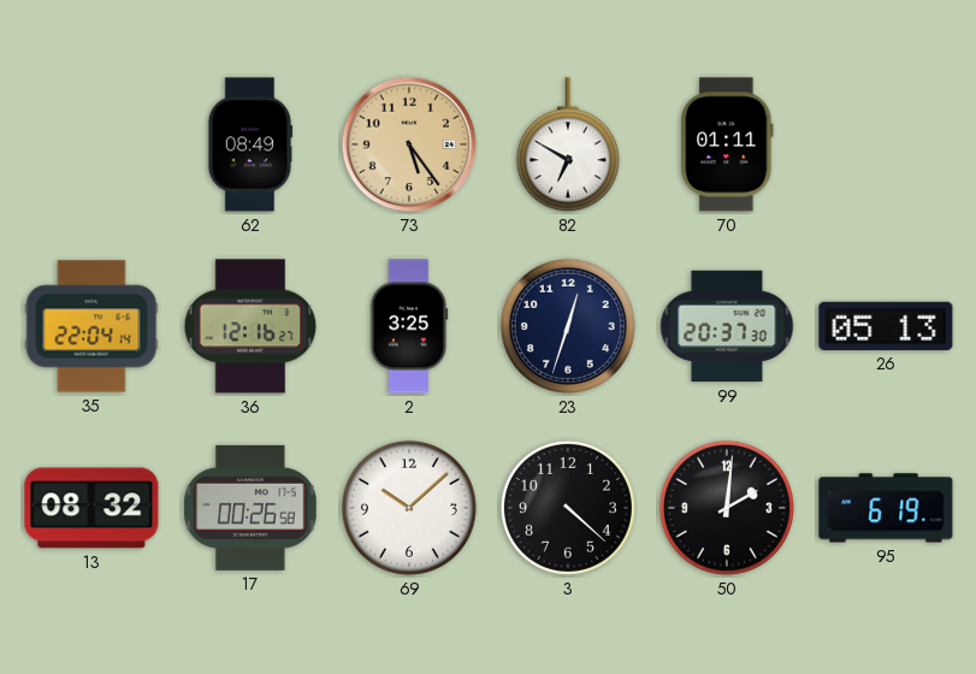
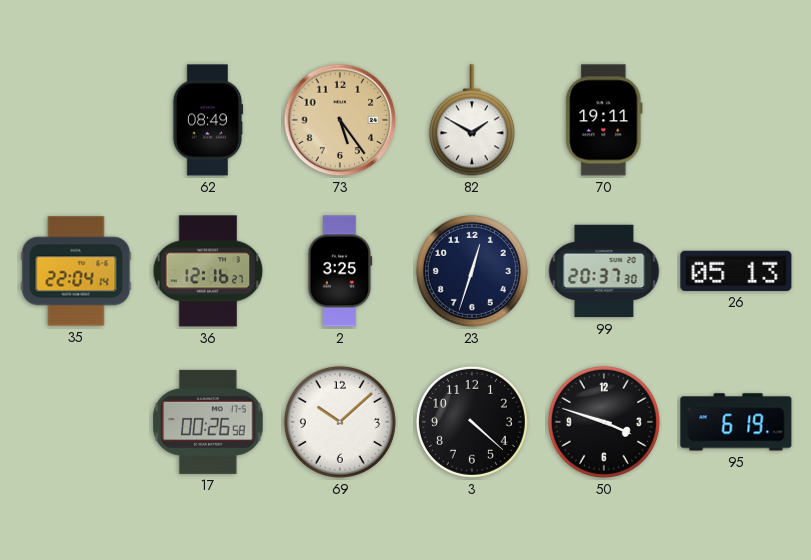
82: 6:50 -> 1:50
70: 01:11 -> 19:11
13: 08:32 -> none
50: 2:01 -> 3:48
